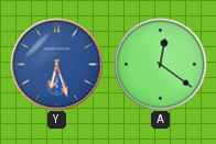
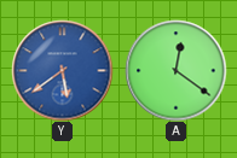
Y: 6:27 -> 5:39
